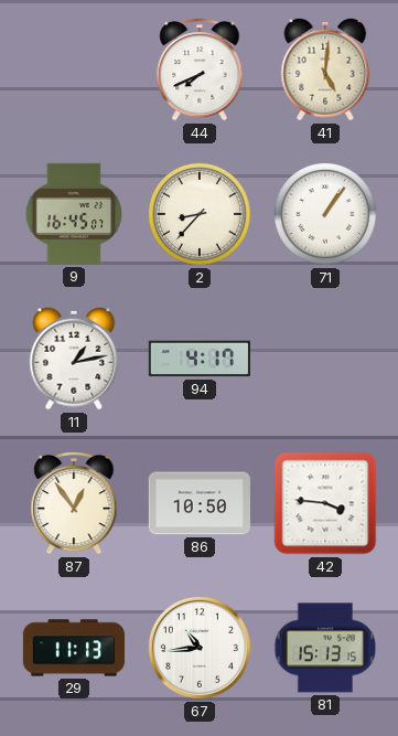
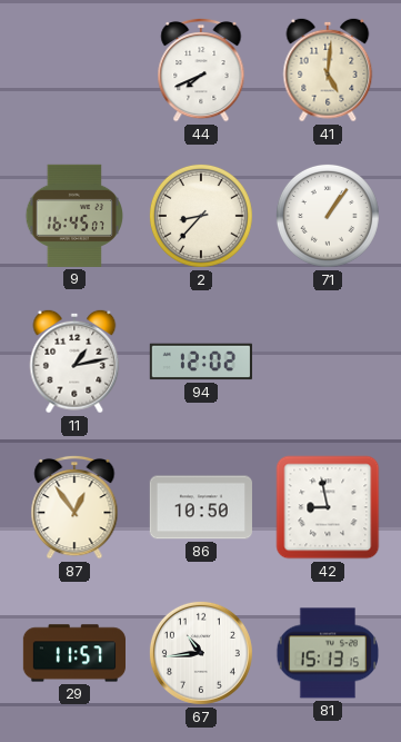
94: 4:17 -> 12:02
42: 3:46 -> 8:58
29: 11:13 -> 11:57
